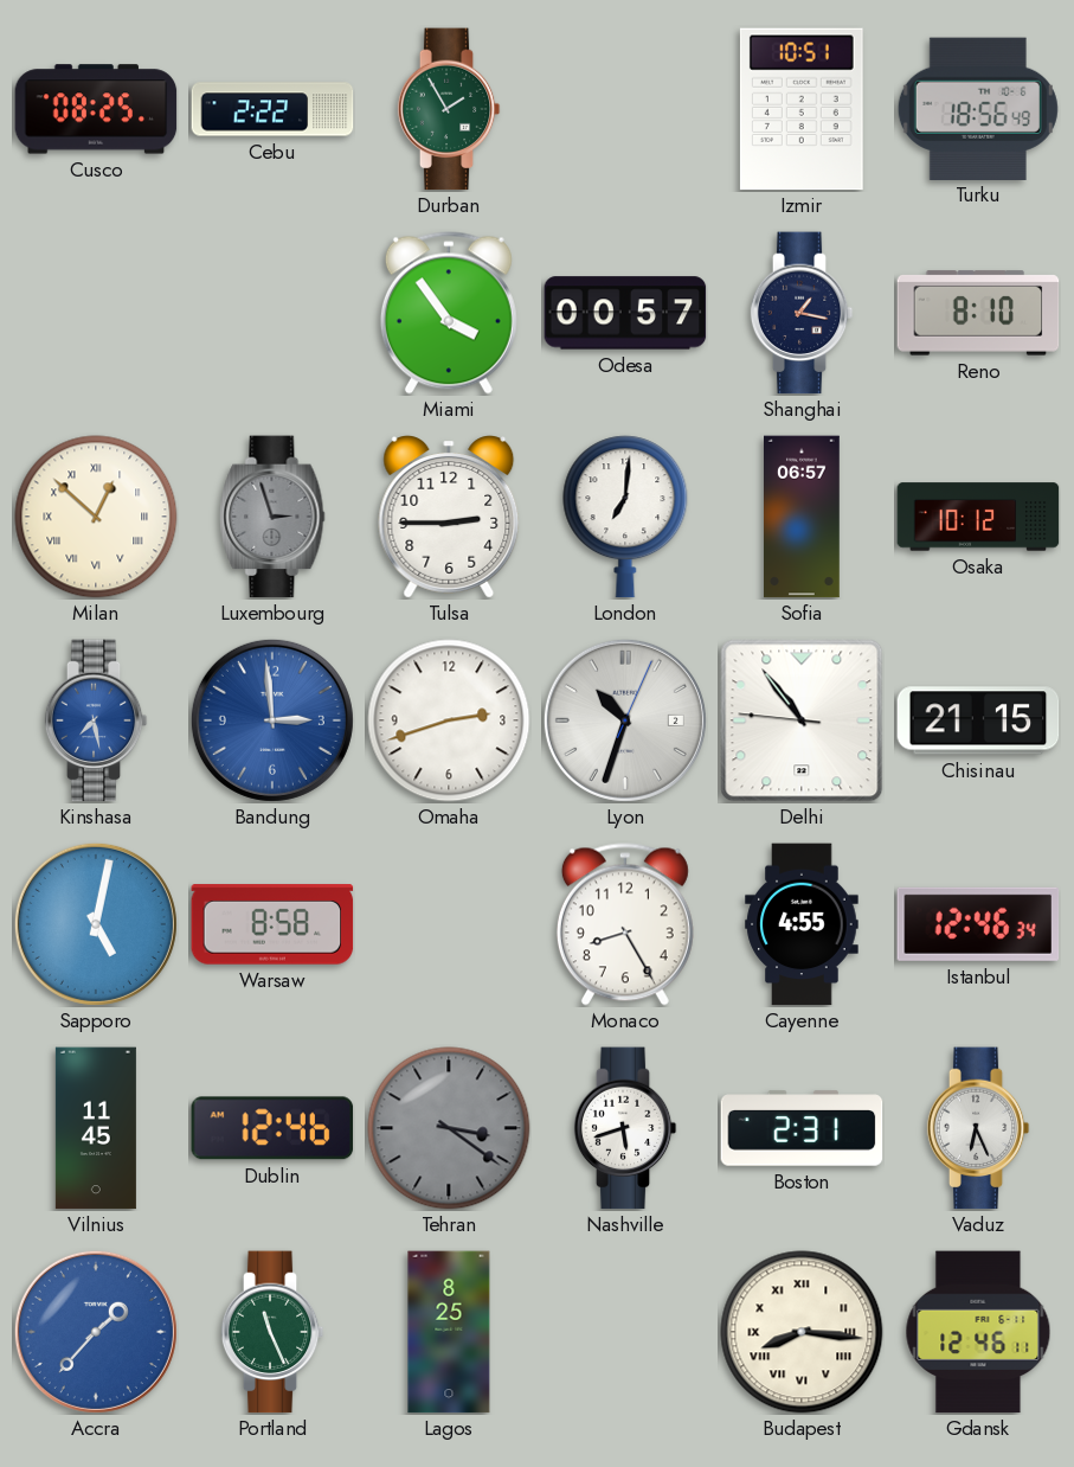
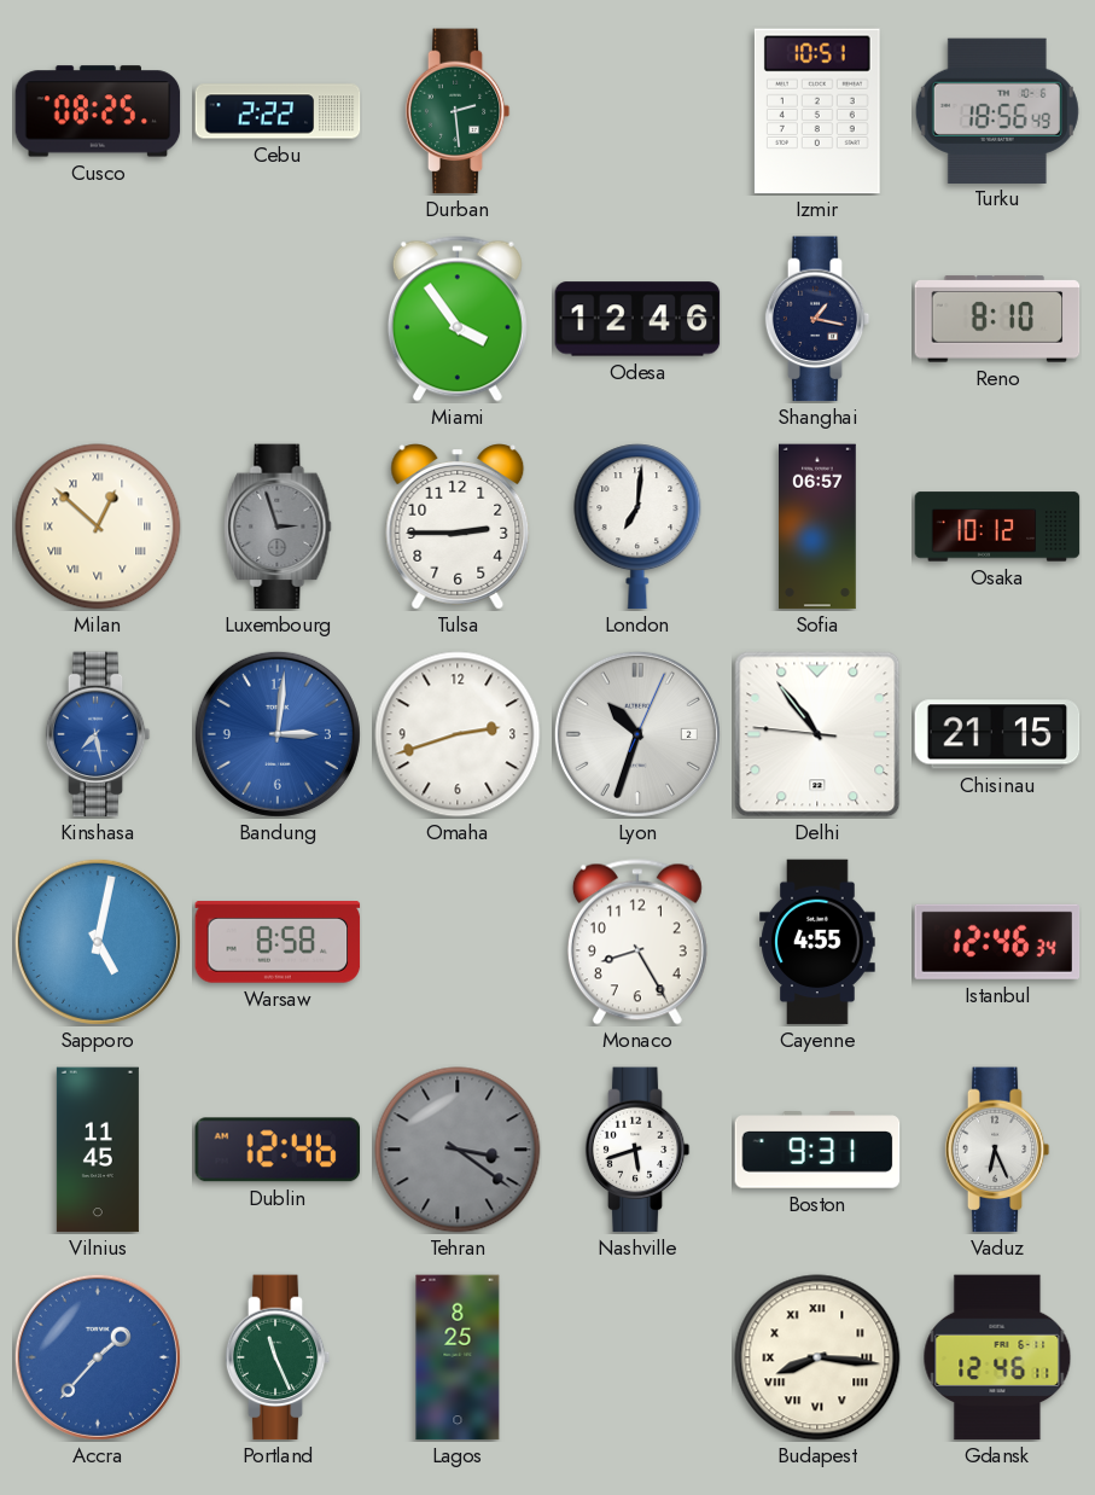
Durban: 1:55 -> 2:29
Odesa: 00:57 -> 12:46
Bandung: 2:59 -> 3:01
Boston: 2:31 -> 9:31
